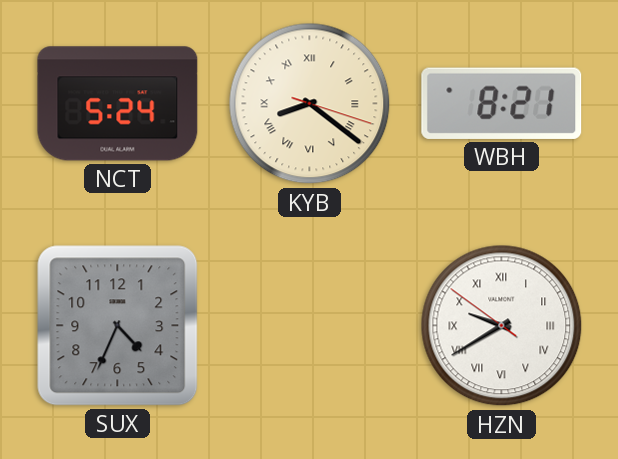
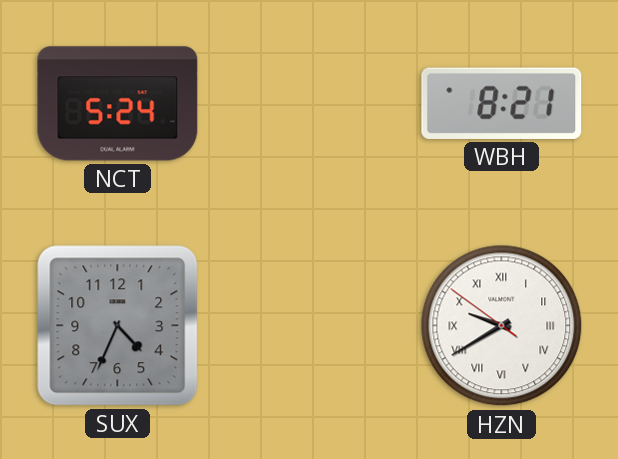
KYB: 8:21 -> none
